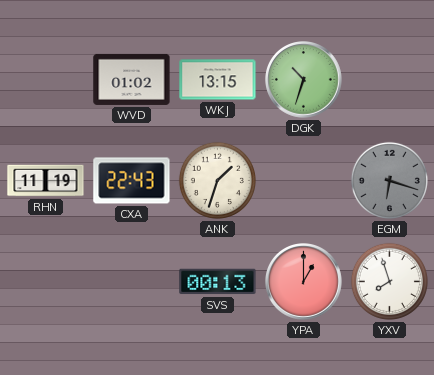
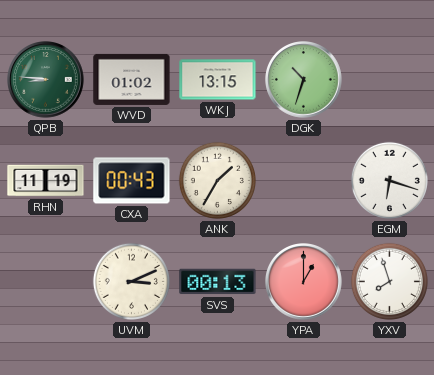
QPB: none -> 8:46
CXA: 22:43 -> 00:43
ANK: 1:33 -> 1:35
EGM dial: grey -> white
UVM: none -> 3:11
